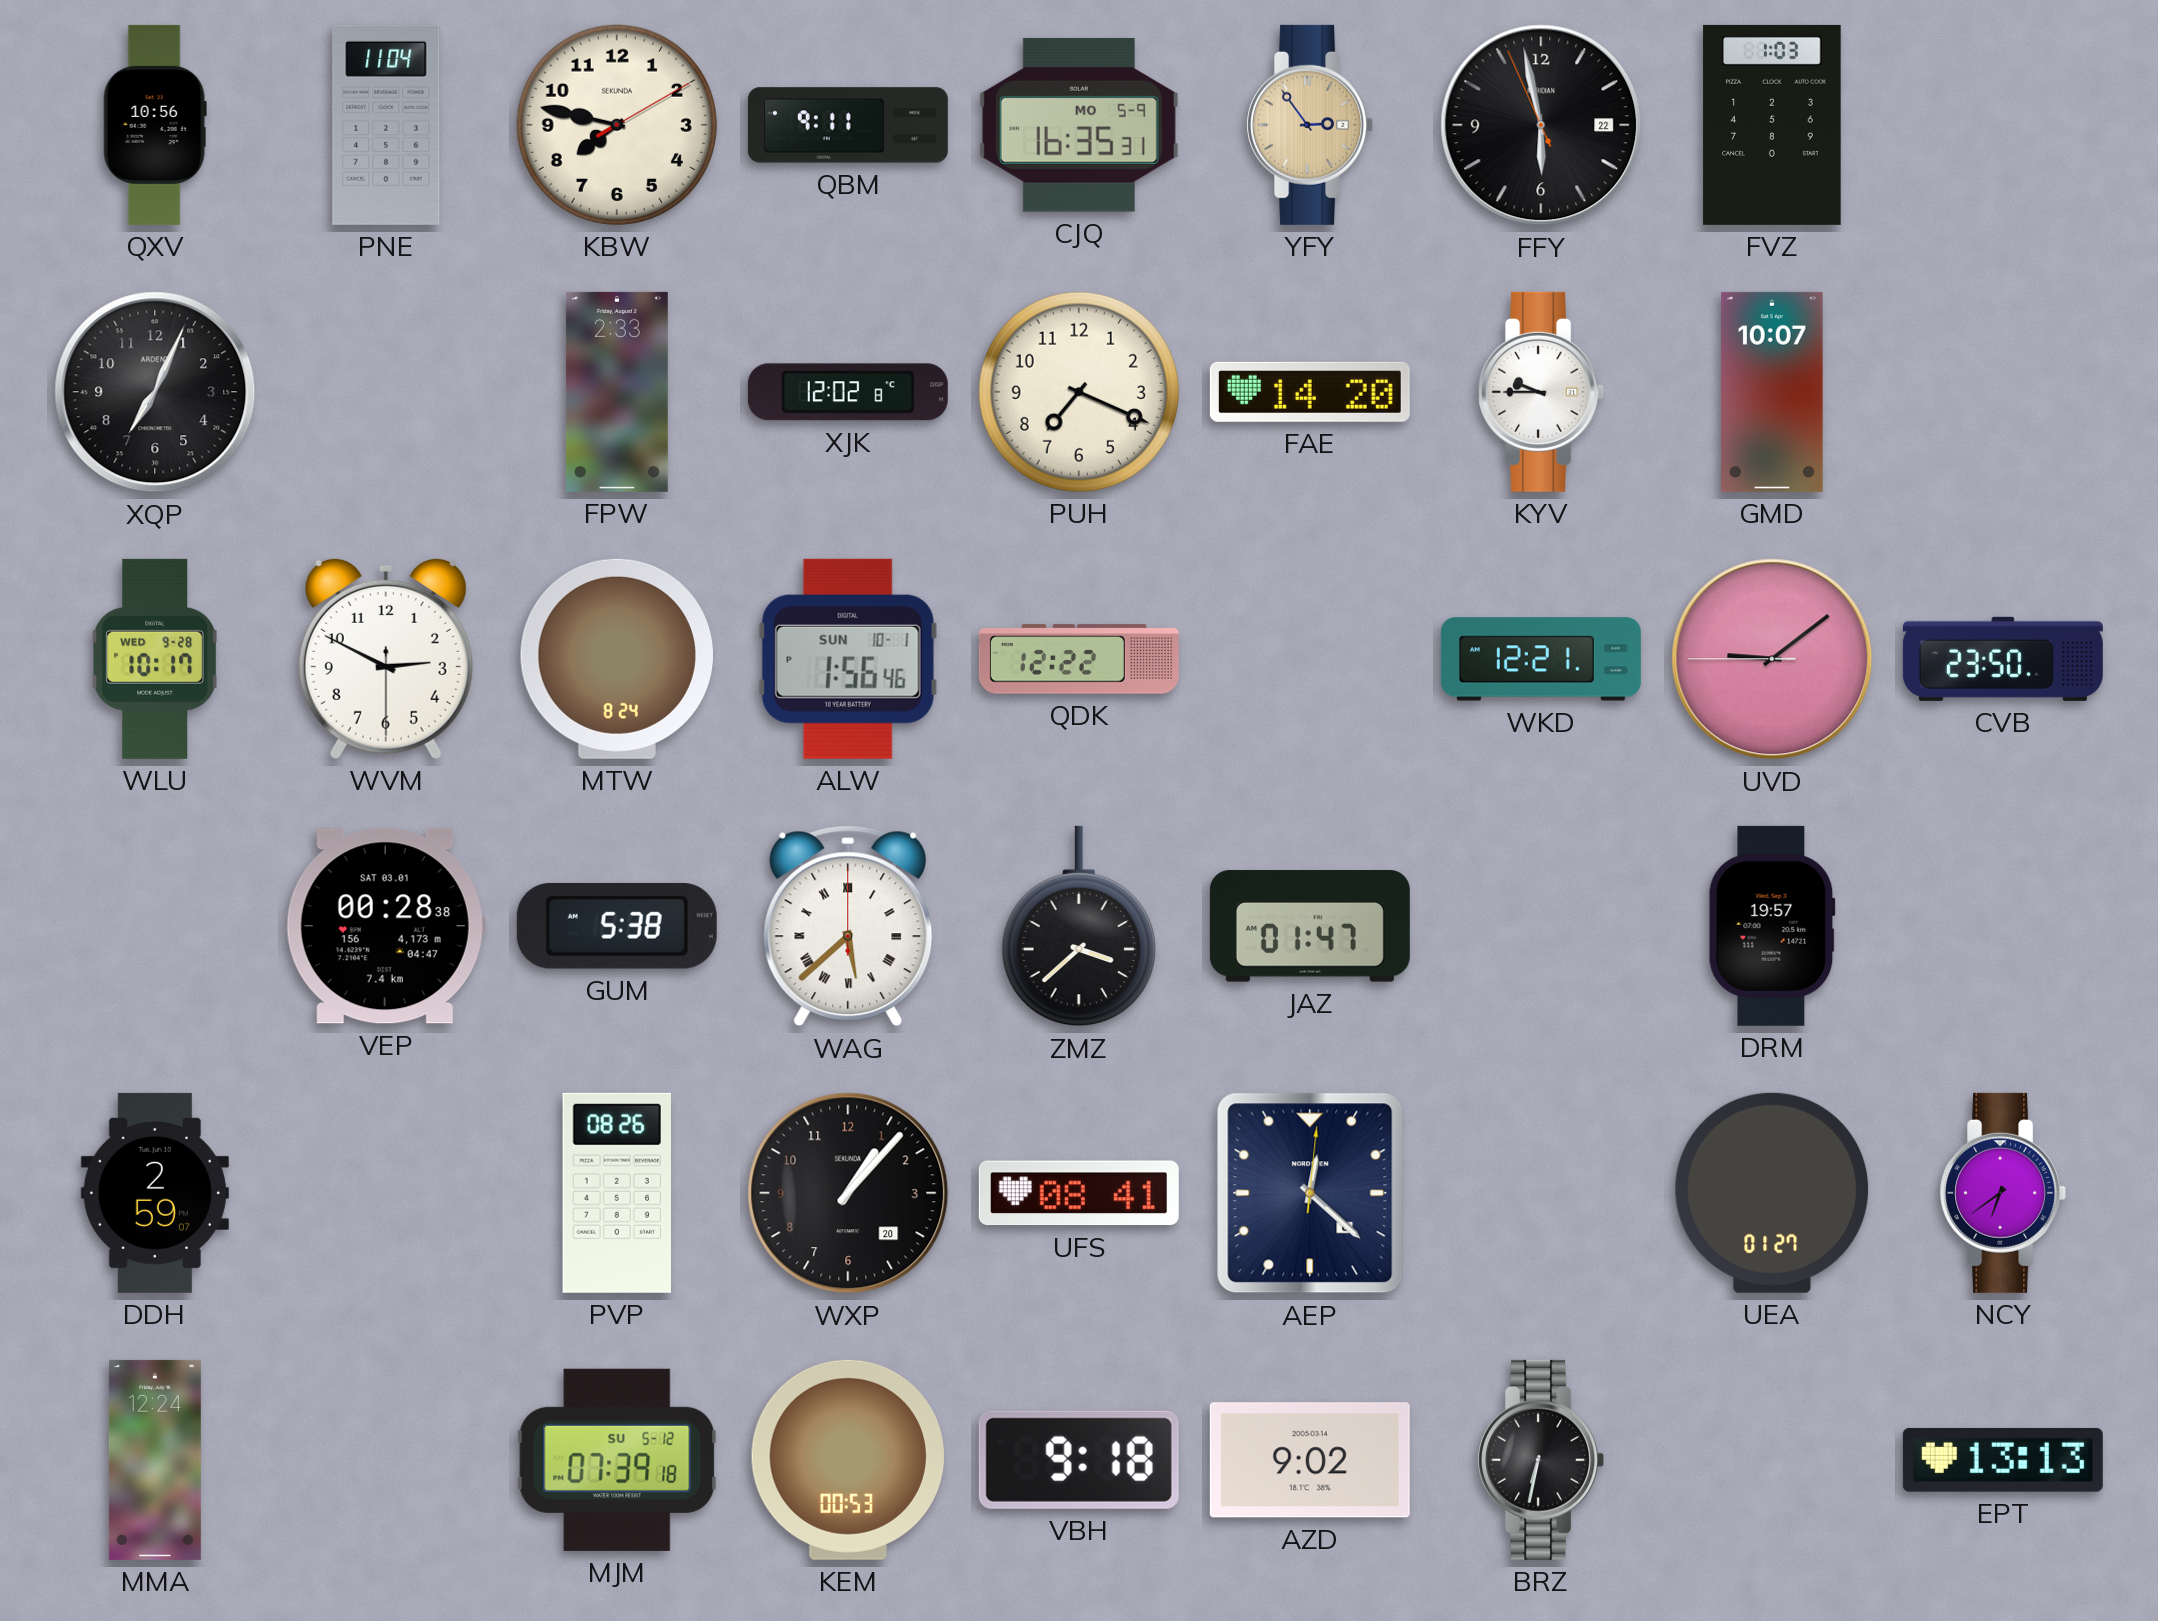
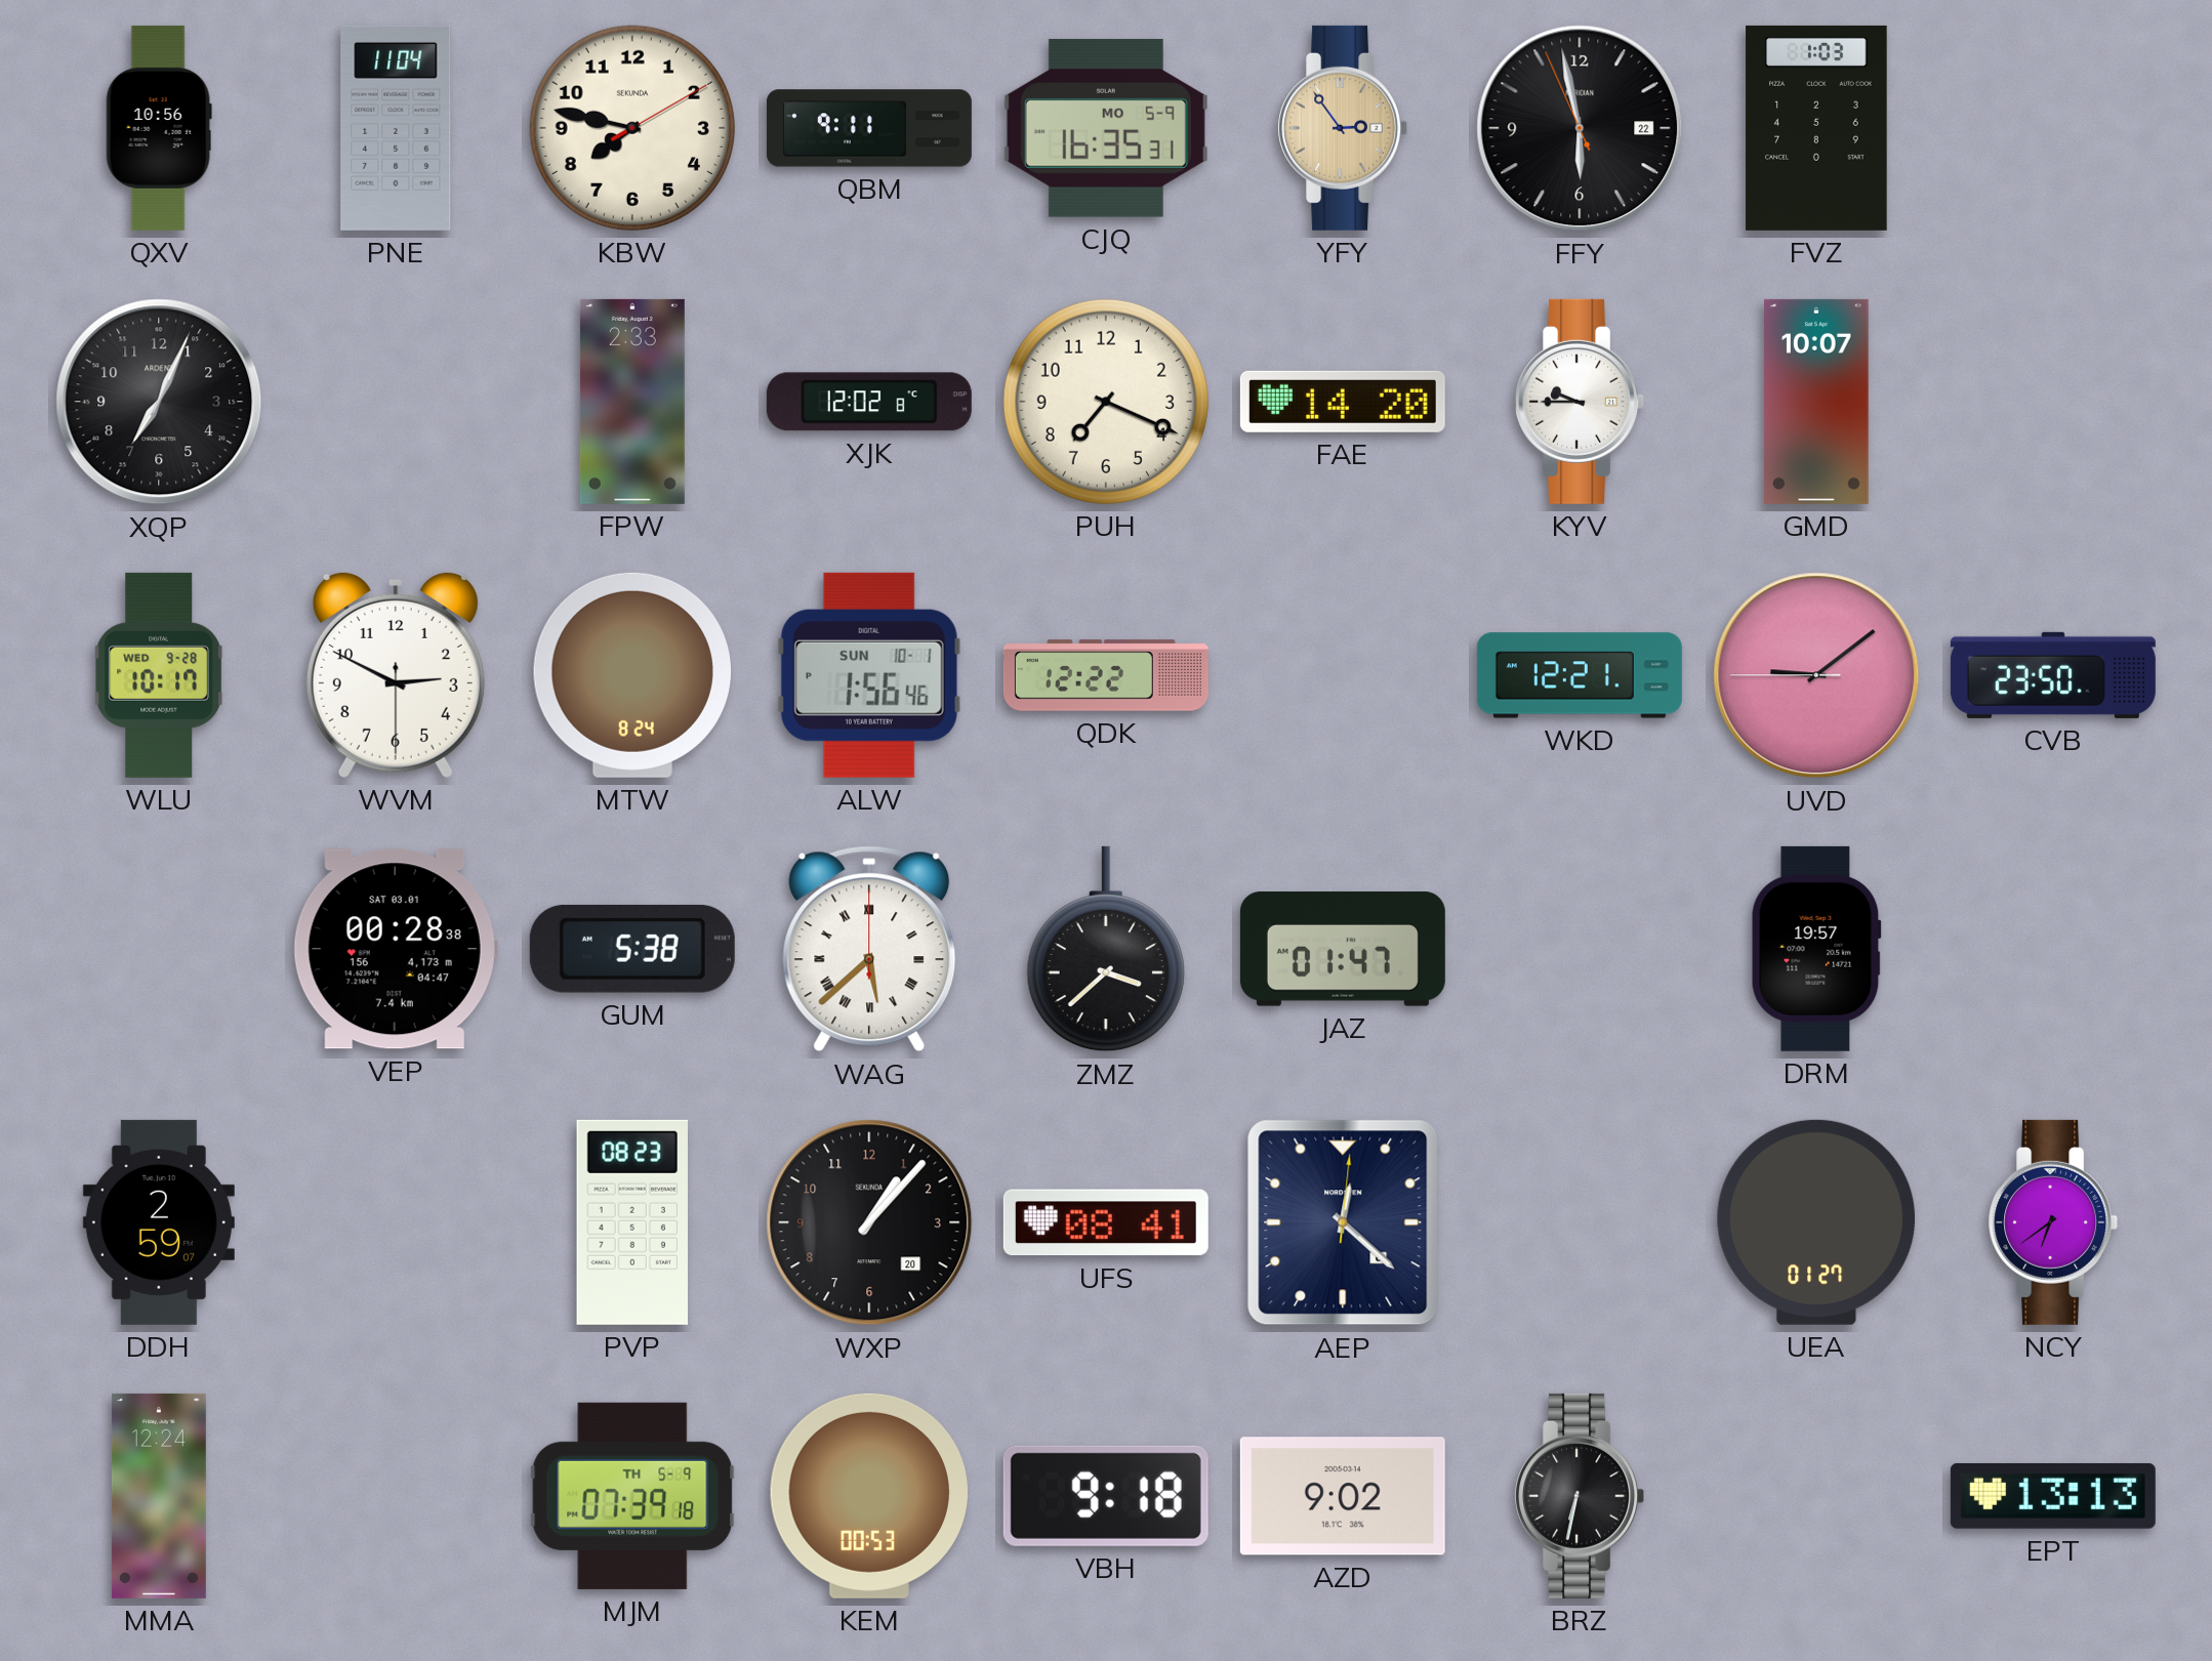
PVP: 08:26 -> 08:23
MJM date: SU 5-12 -> TH 5-9
